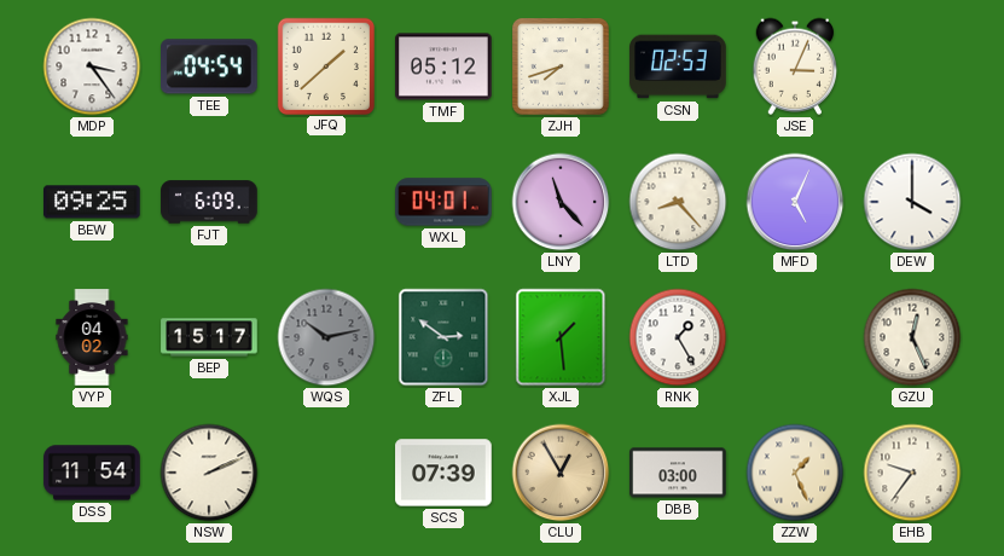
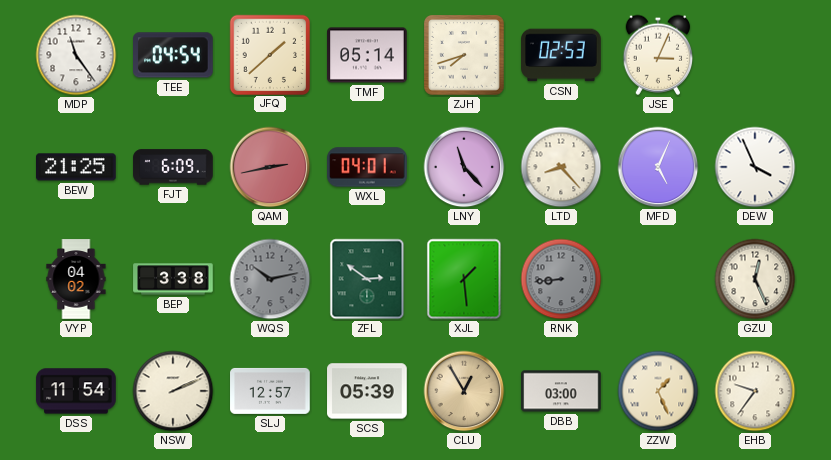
MDP: 3:24 -> 11:24
TMF: 05:12 -> 05:14
BEW: 09:25 -> 21:25
QAM: none -> 2:43
DEW: 4:00 -> 3:56
BEP: 15:17 -> 3:38
RNK: 1:25 -> 8:44
RNK dial: white -> grey
SLJ: none -> 12:57
SCS: 07:39 -> 05:39
